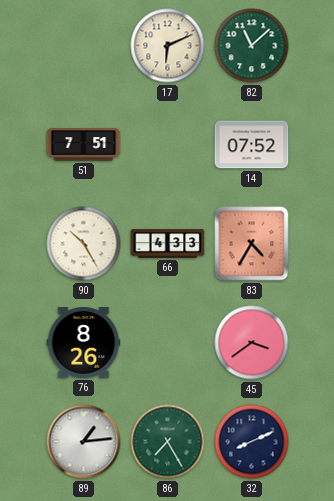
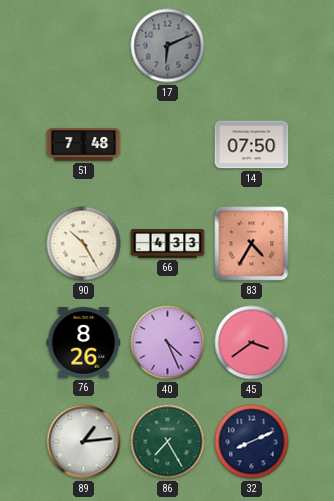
17 dial: cream -> grey
82: 11:08 -> none
51: 7:51 -> 7:48
14: 07:52 -> 07:50
40: none -> 4:26
